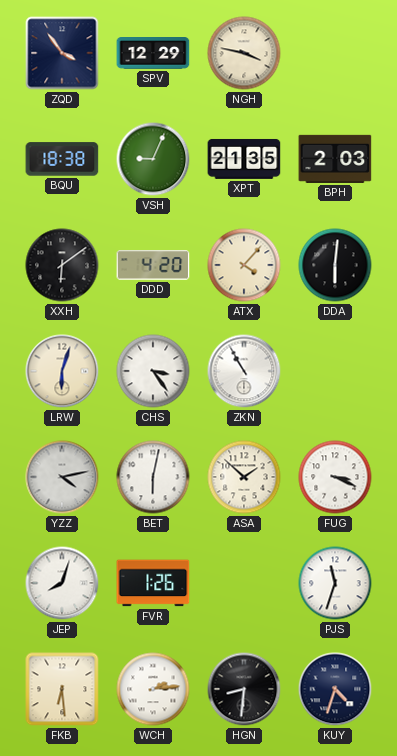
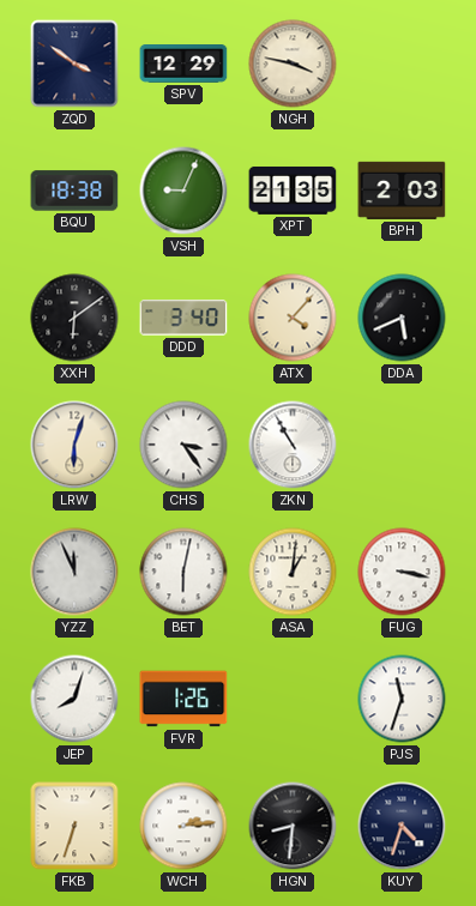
ZQD: 3:54 -> 3:51
DDD: 4:20 -> 3:40
DDA: 6:01 -> 5:41
YZZ: 4:13 -> 11:56
ASA: 1:52 -> 1:01
FUG: 3:19 -> 3:17
FKB: 6:29 -> 6:33
